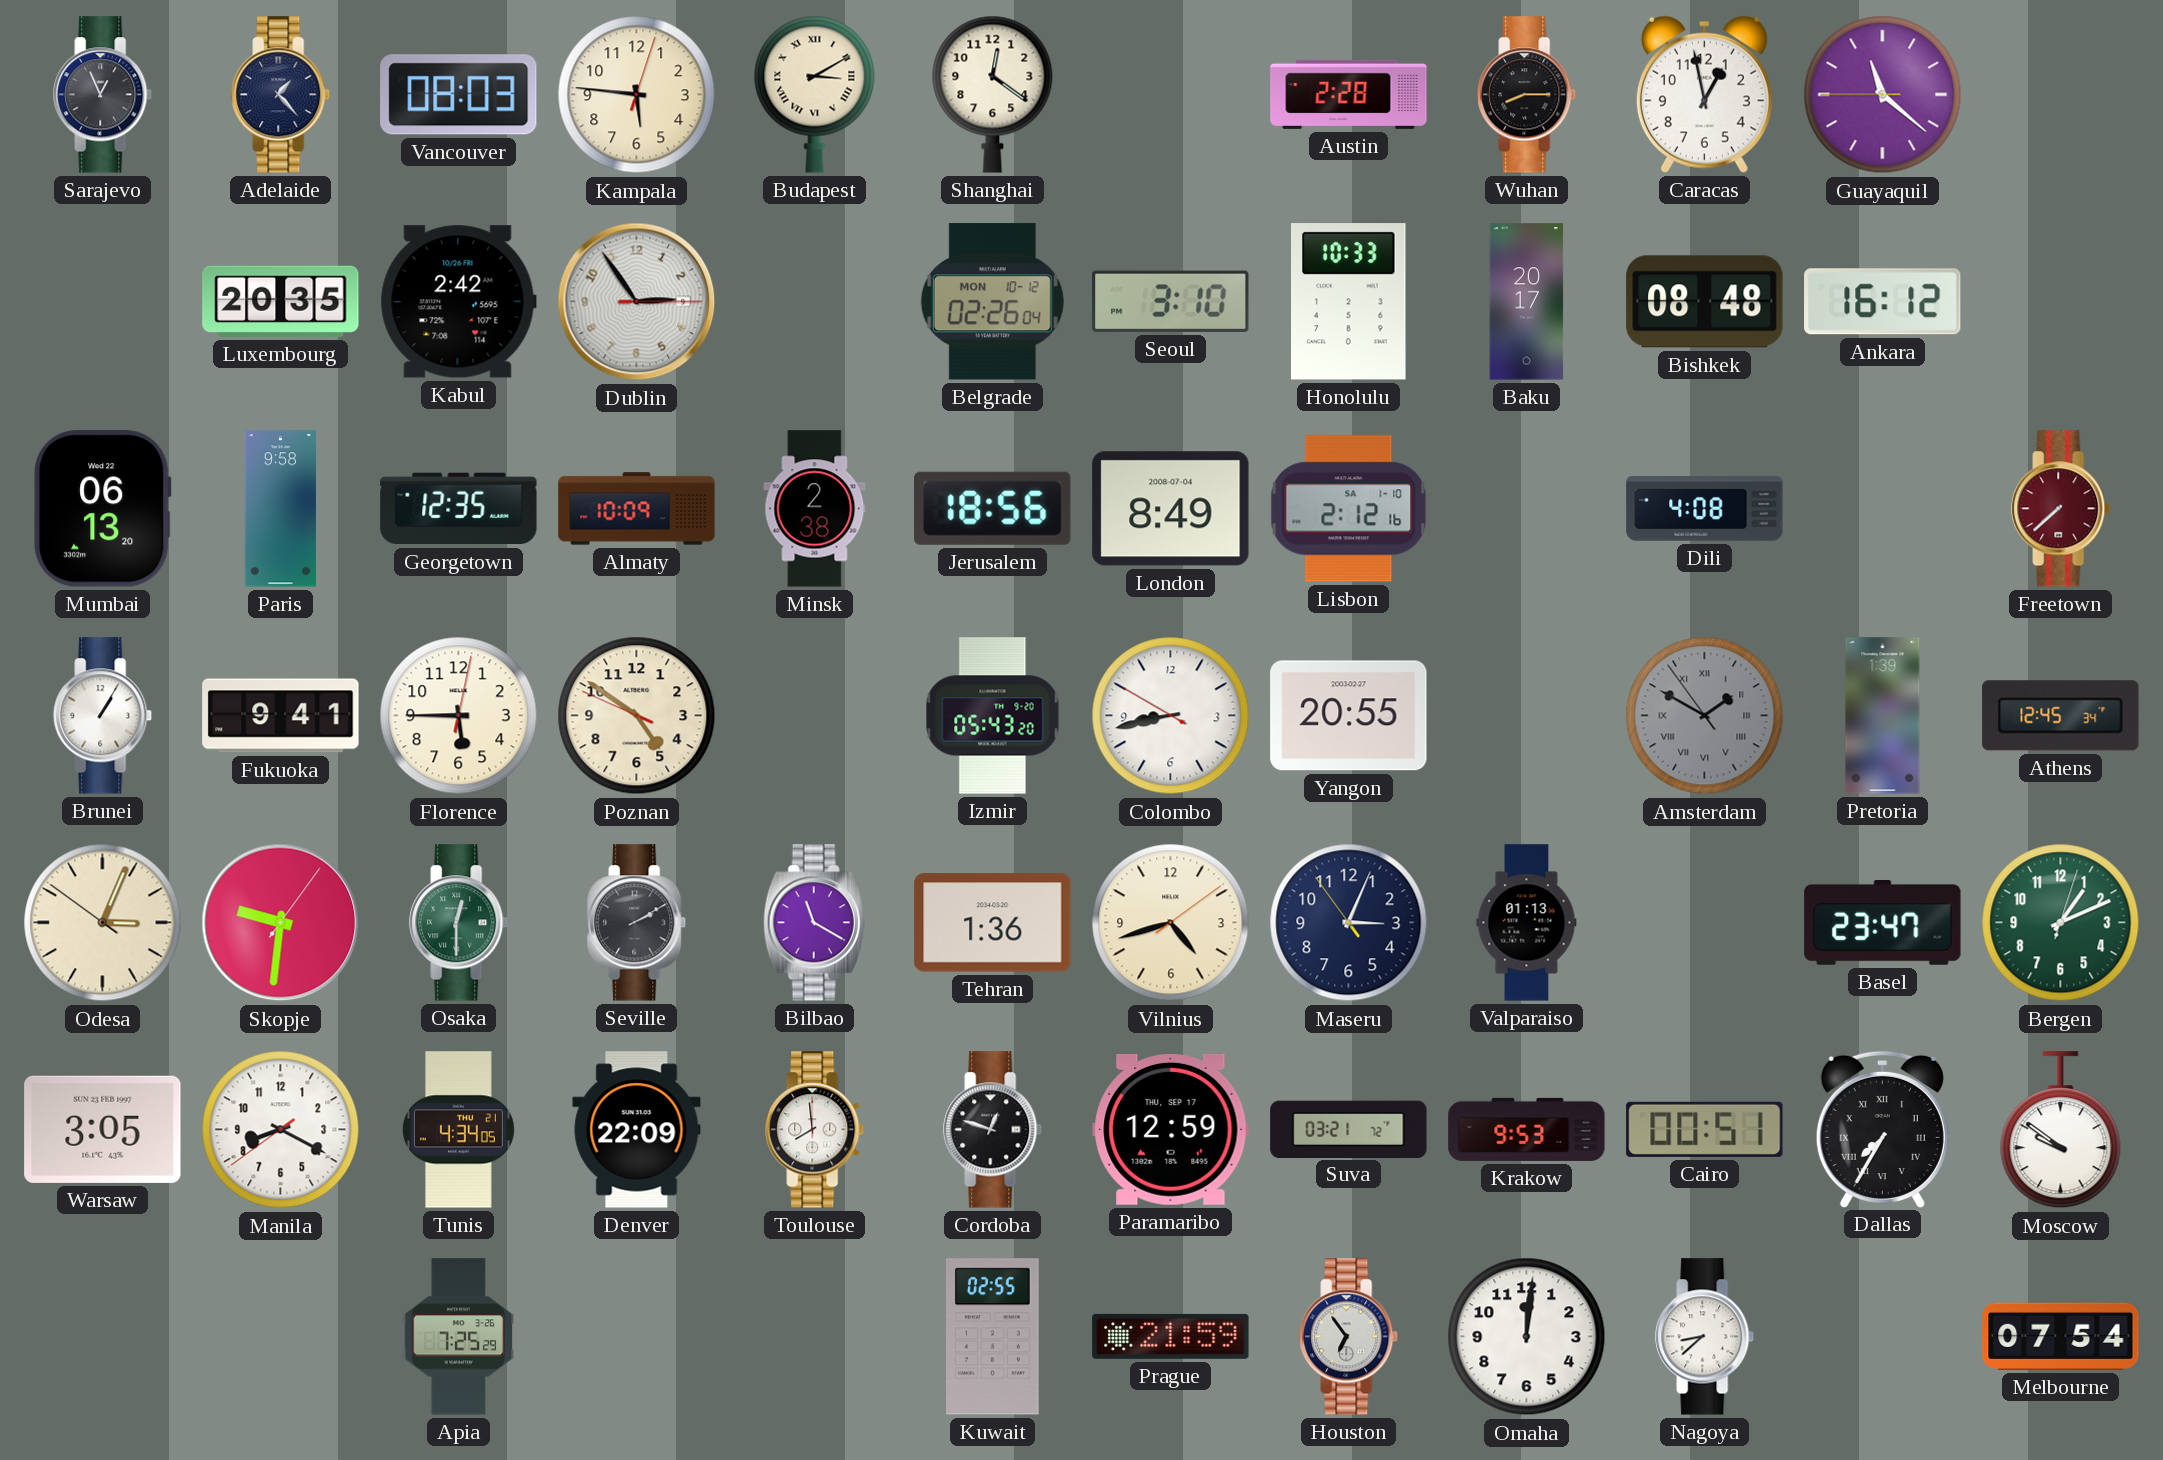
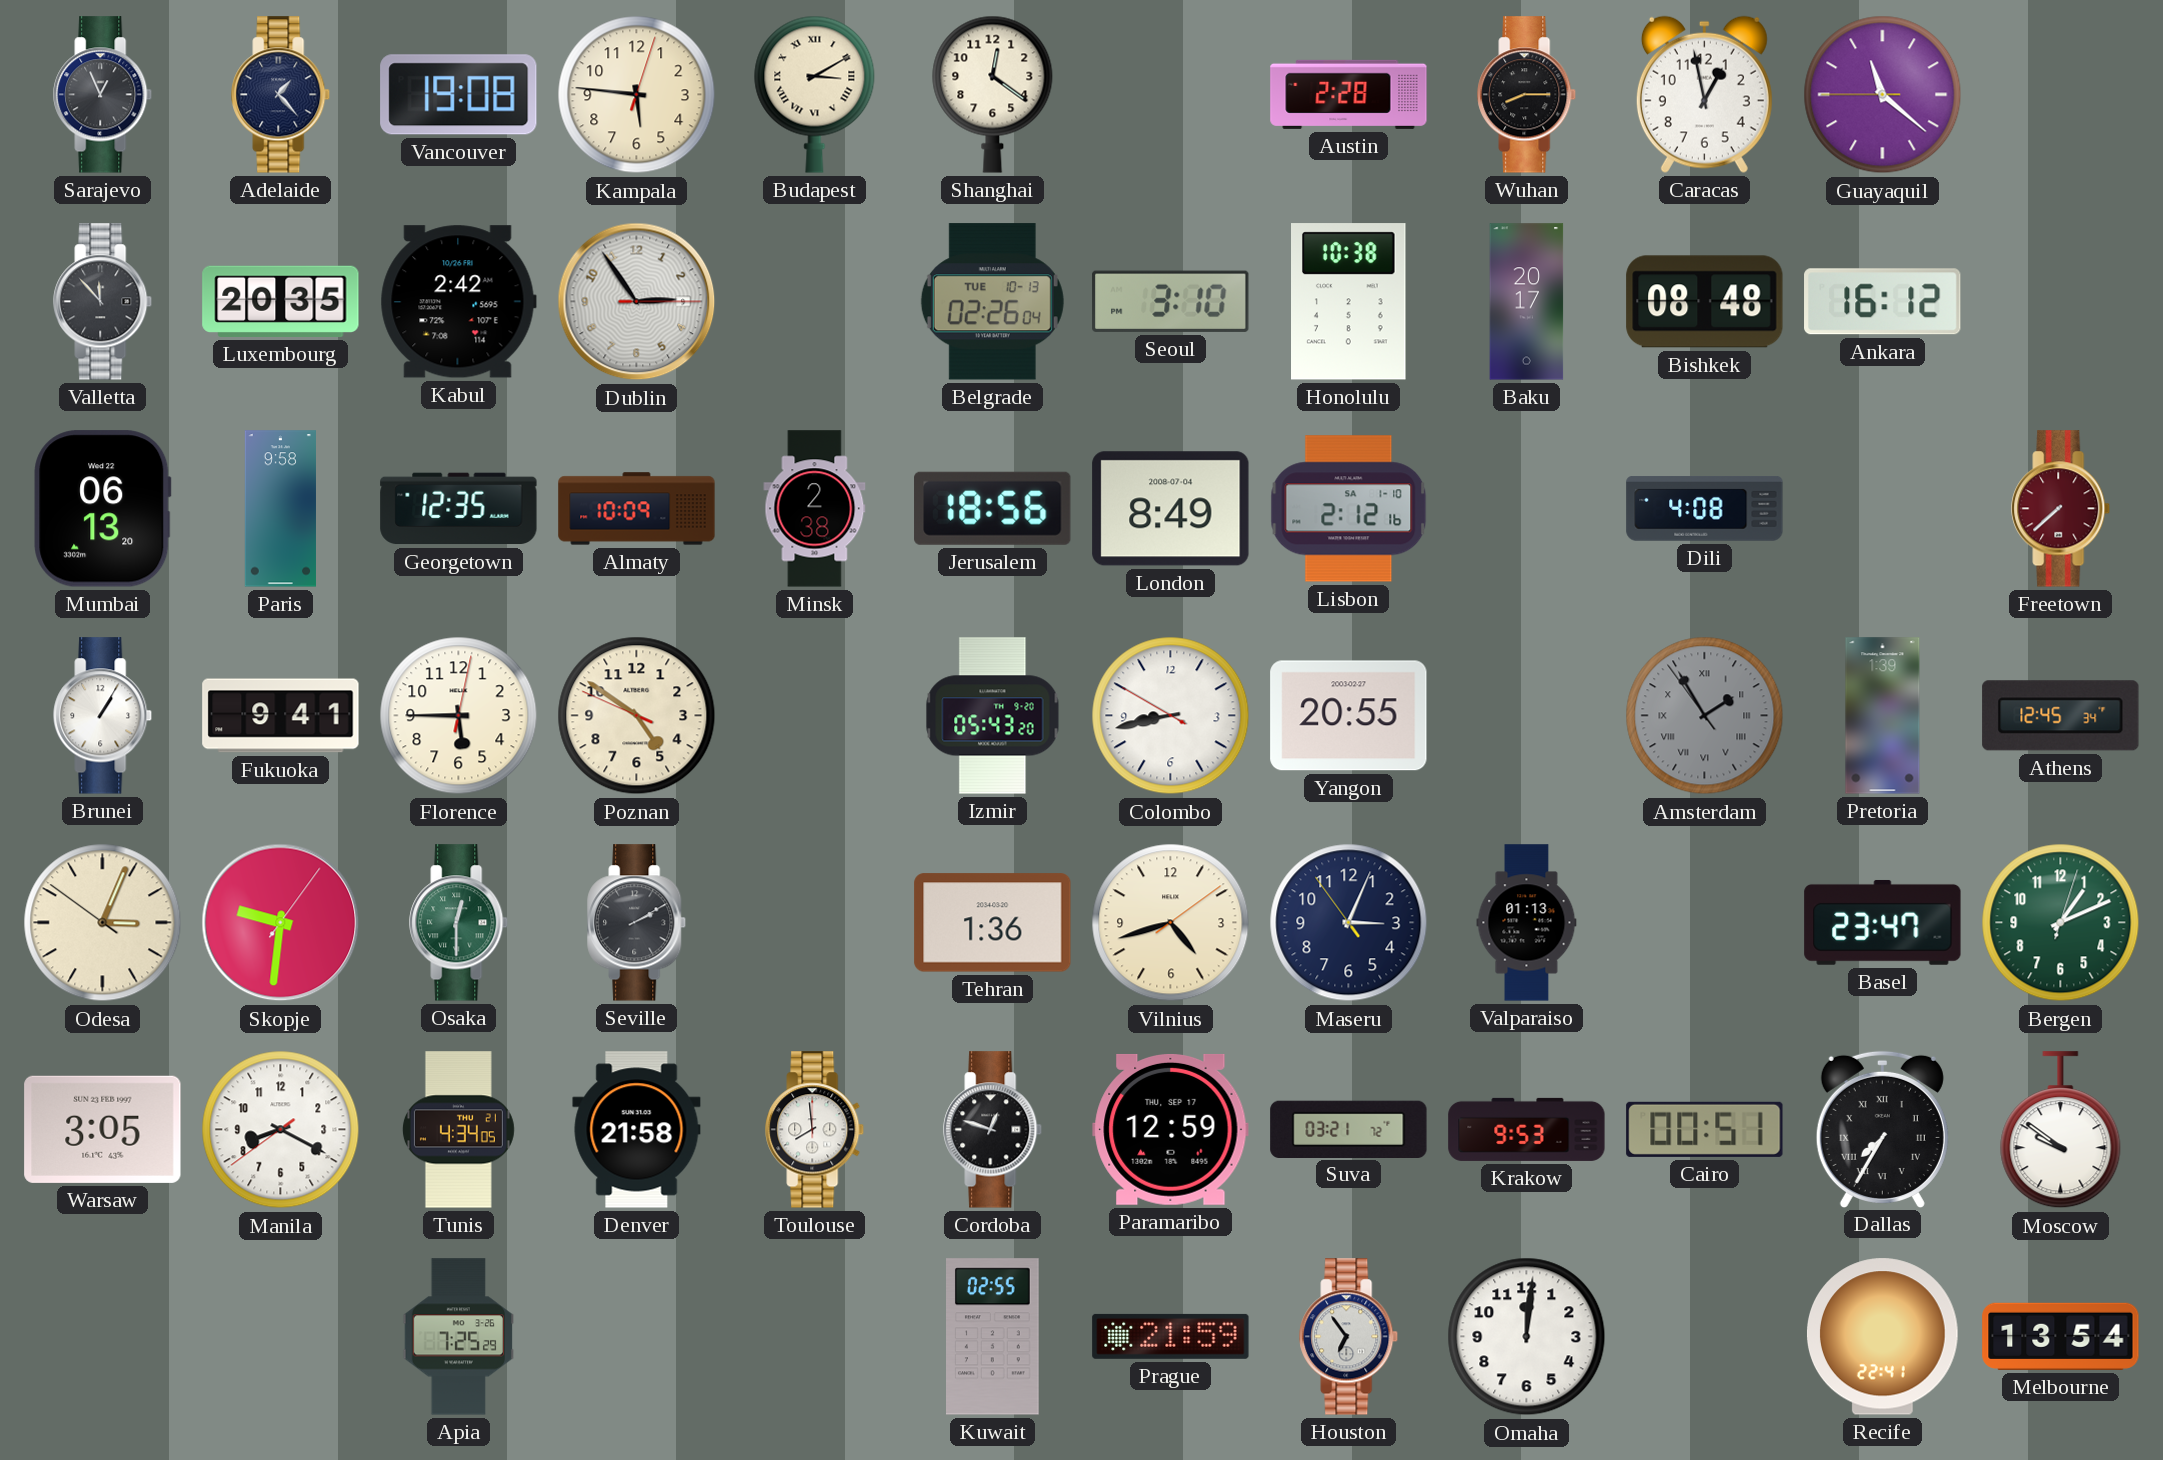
Vancouver: 08:03 -> 19:08
Valletta: none -> 11:53
Belgrade date: MON 10-12 -> TUE 10-13
Honolulu: 10:33 -> 10:38
Amsterdam: 1:49 -> 1:54
Bilbao: 11:20 -> none
Denver: 22:09 -> 21:58
Nagoya: 8:38 -> none
Recife: none -> 22:41
Melbourne: 07:54 -> 13:54
